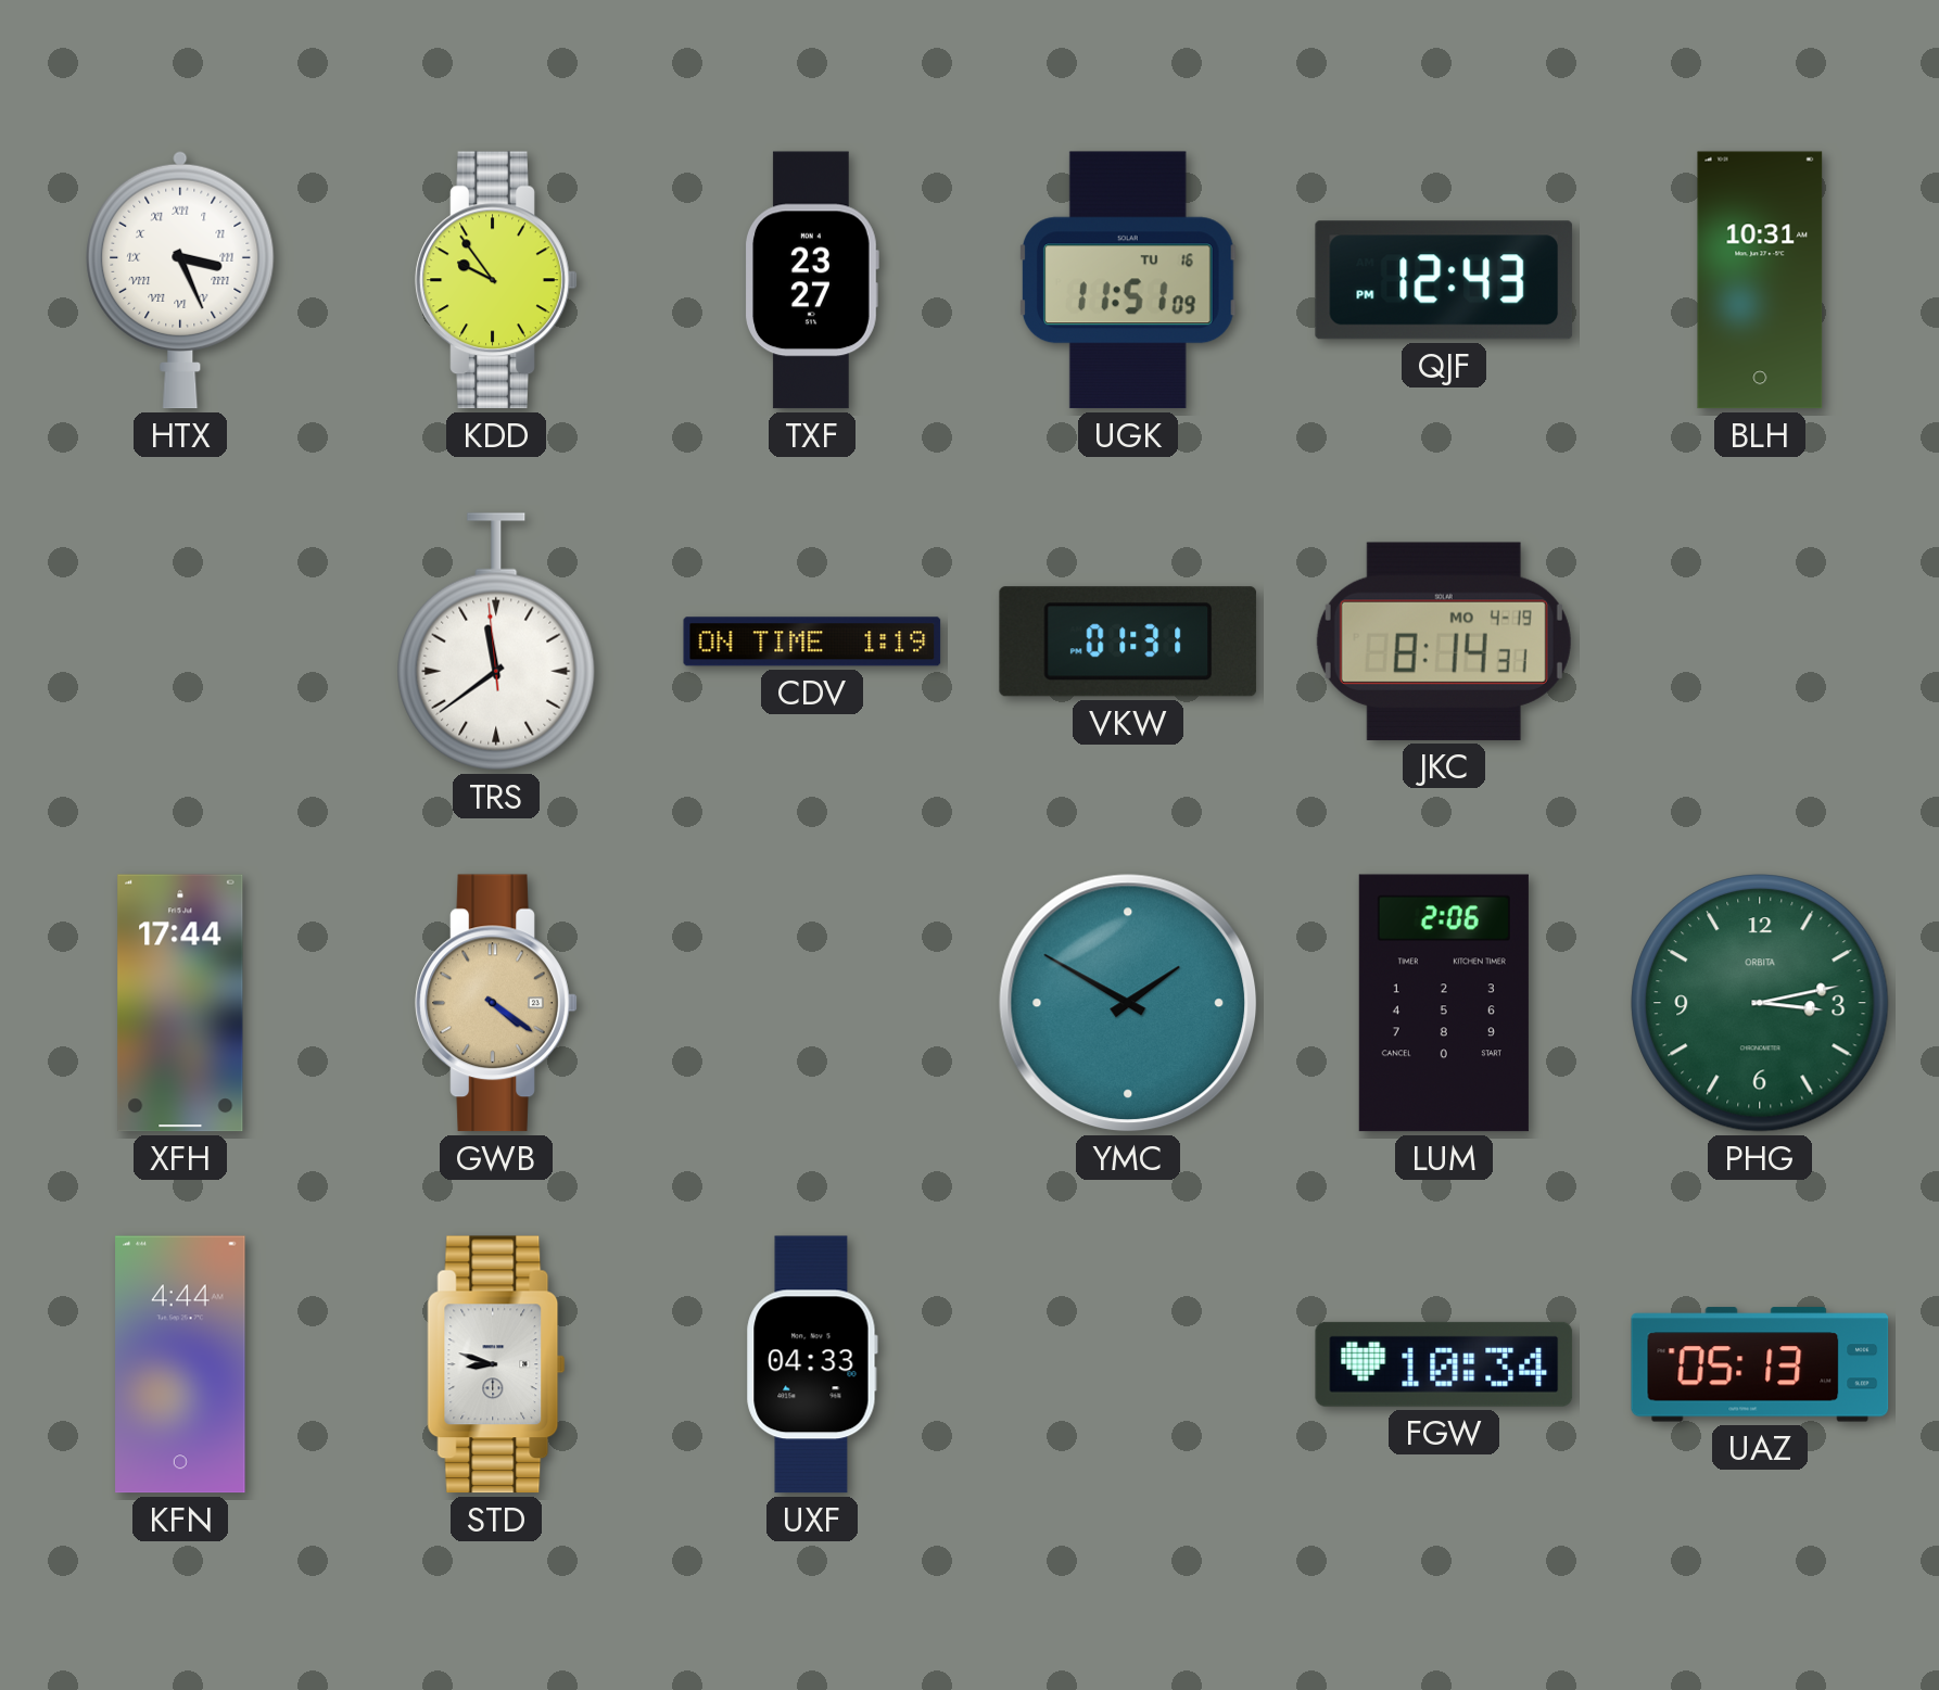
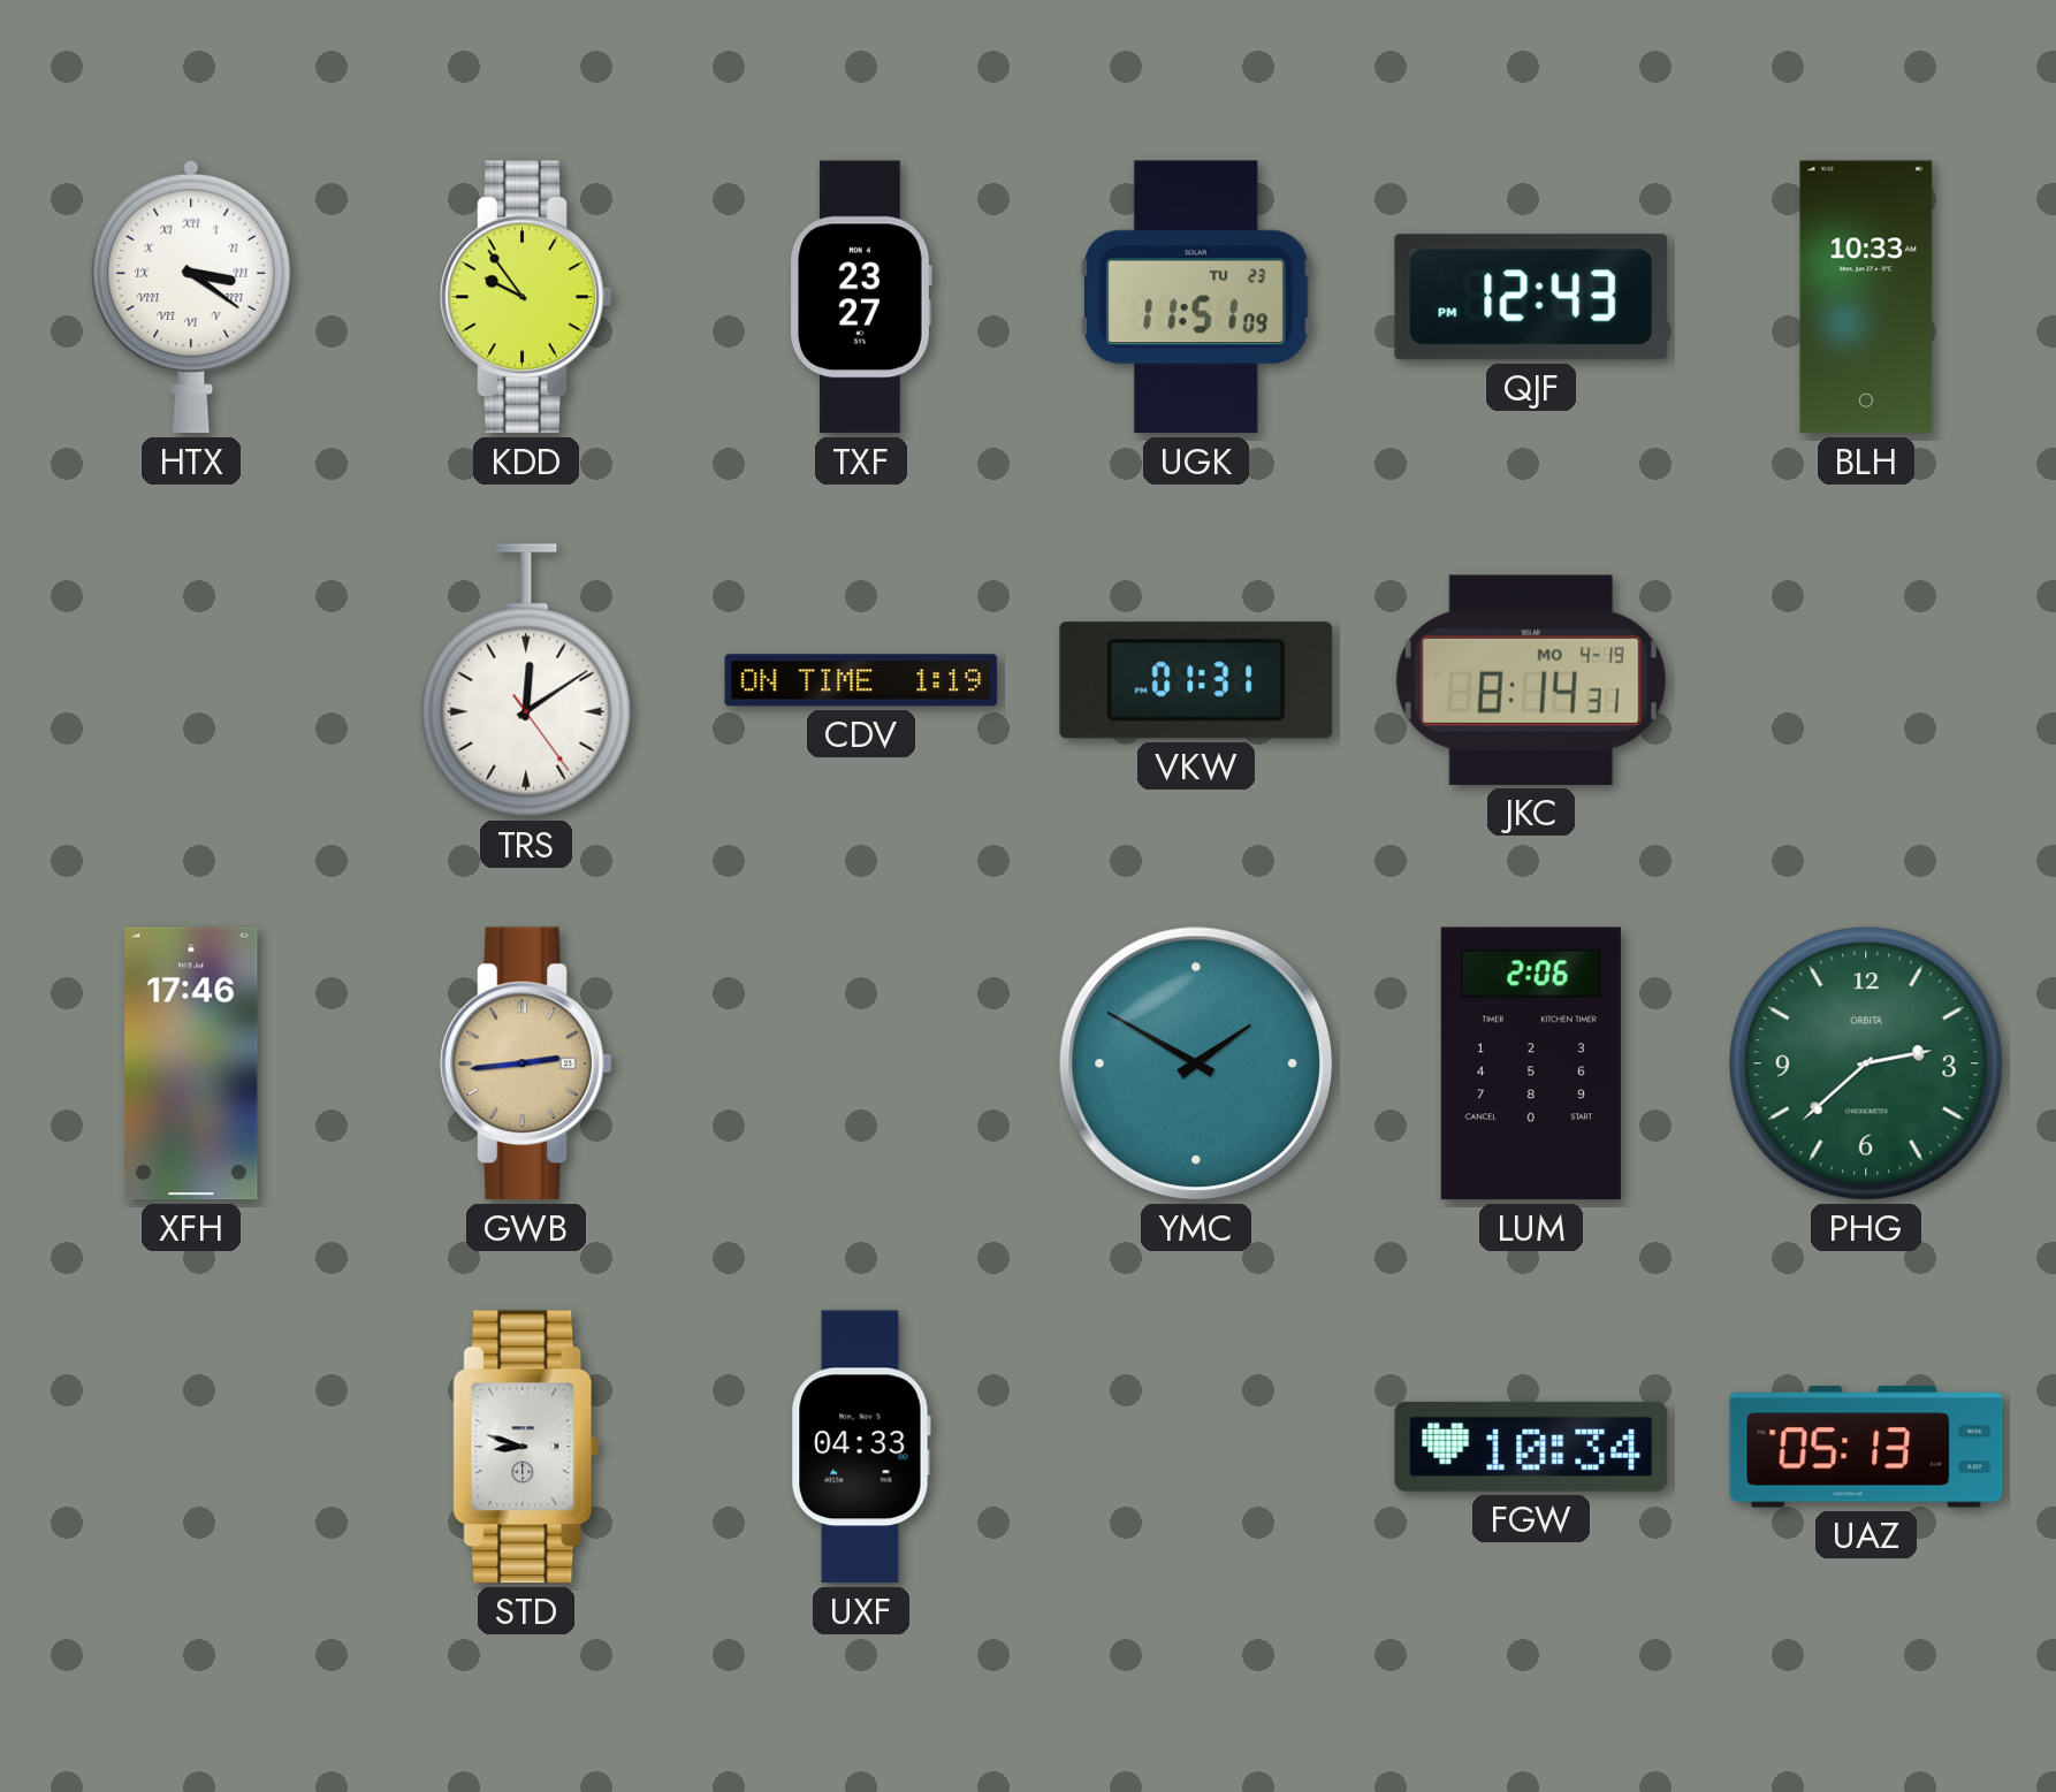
HTX: 3:26 -> 3:21
UGK date: TU 16 -> TU 23
BLH: 10:31 -> 10:33
TRS: 11:38 -> 12:09
XFH: 17:44 -> 17:46
GWB: 4:21 -> 2:44
PHG: 3:13 -> 2:38
KFN: 4:44 -> none
